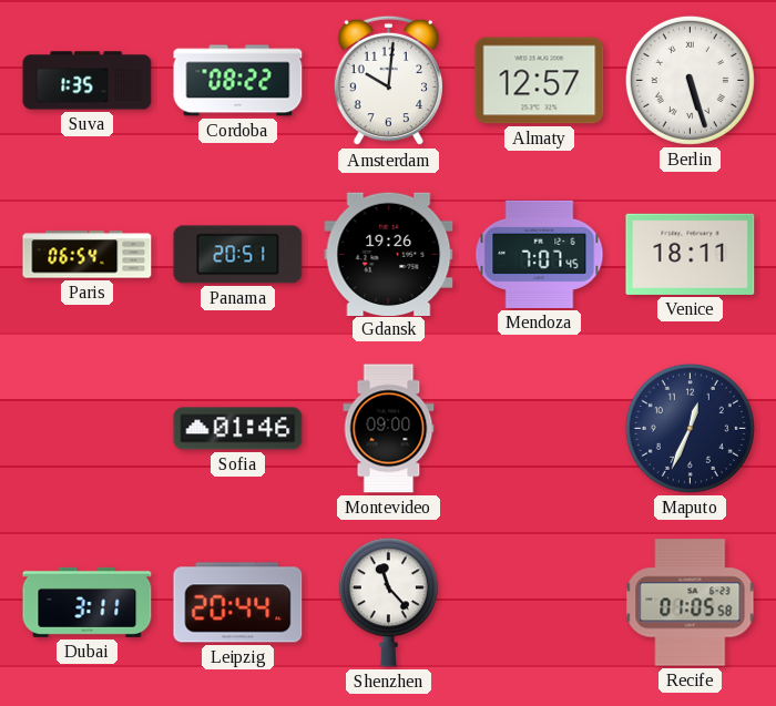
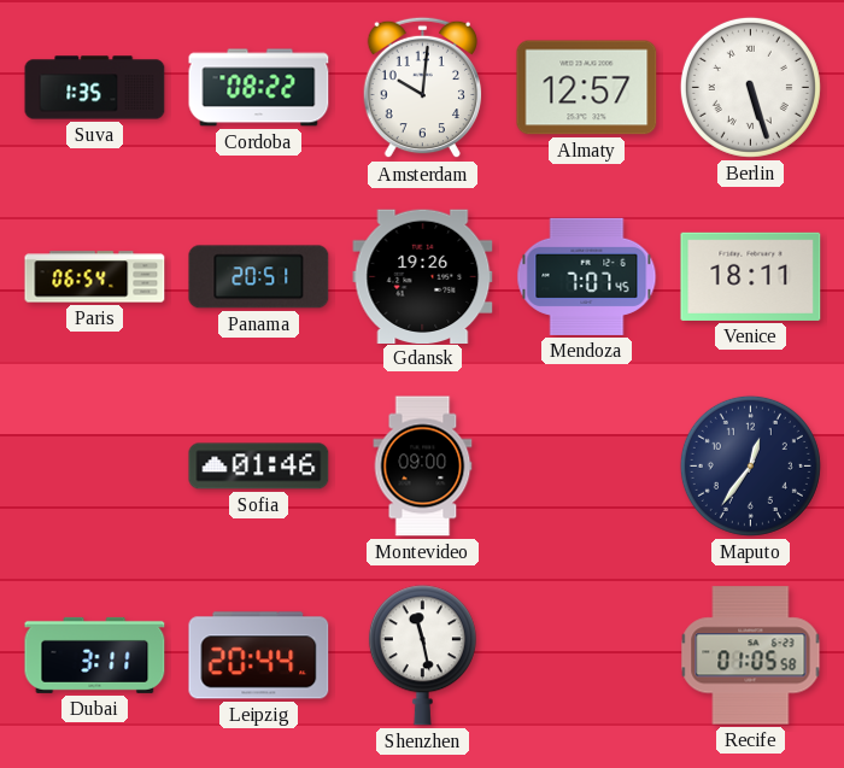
Maputo: 12:34 -> 12:36
Shenzhen: 11:23 -> 11:28
